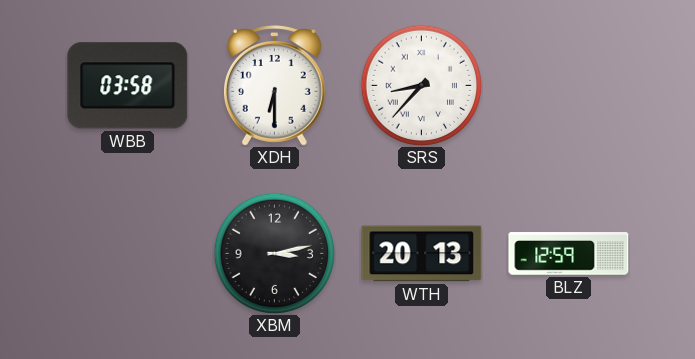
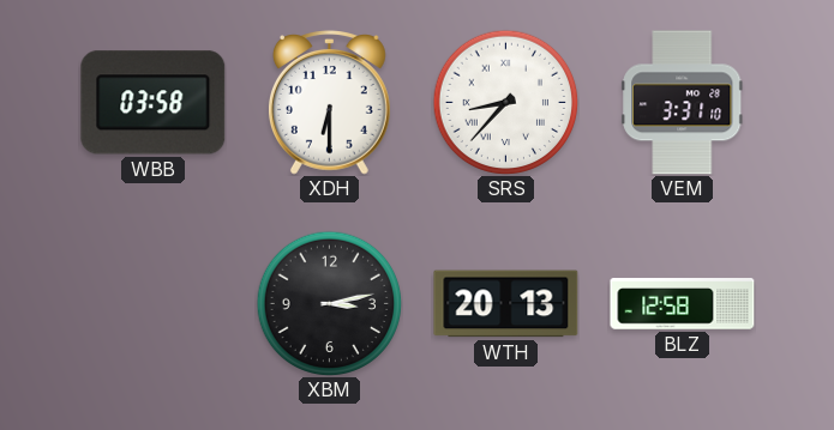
VEM: none -> 3:31
BLZ: 12:59 -> 12:58
